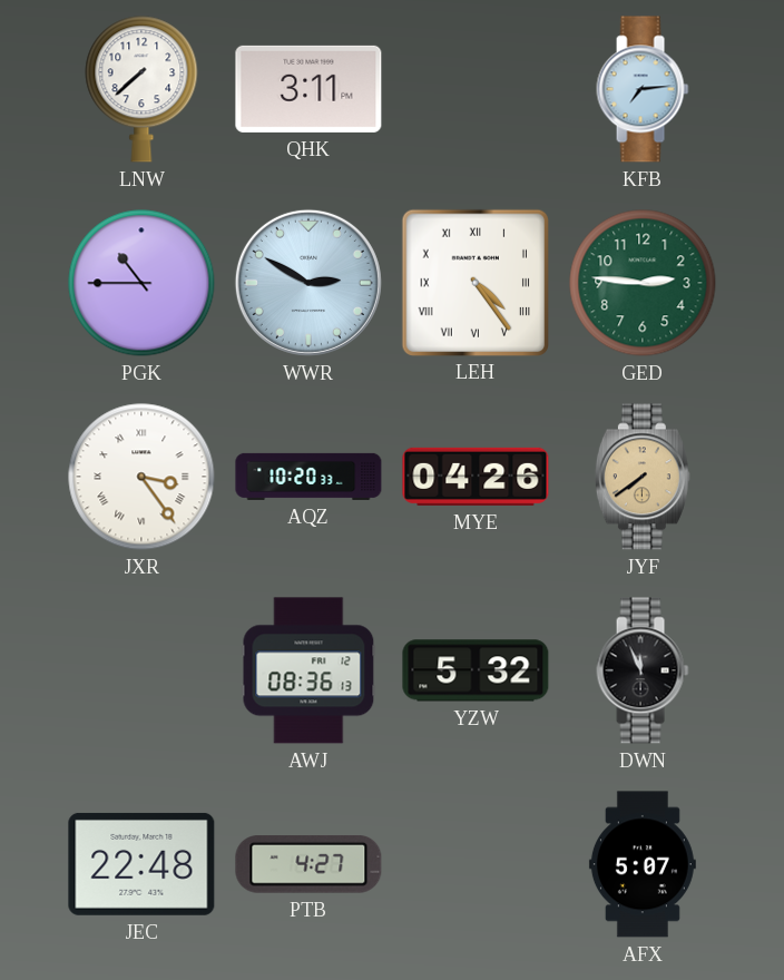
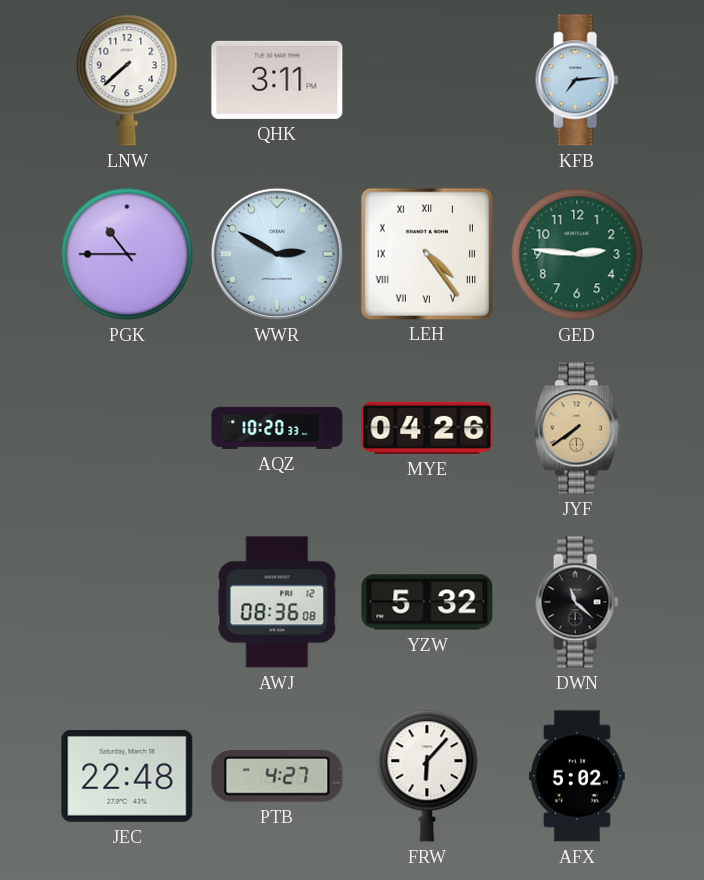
JXR: 3:24 -> none
AWJ: 08:36:13 -> 08:36:08
DWN: 11:56 -> 11:22
FRW: none -> 6:07
AFX: 5:07 -> 5:02
